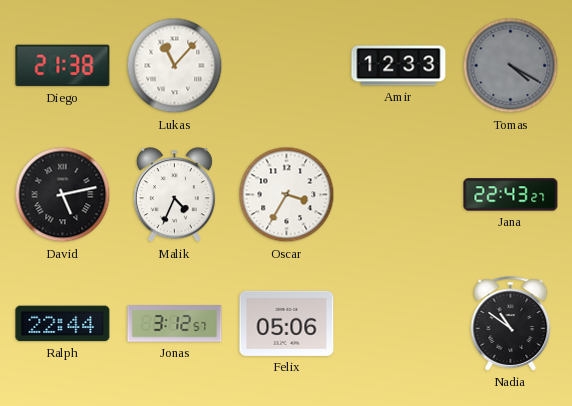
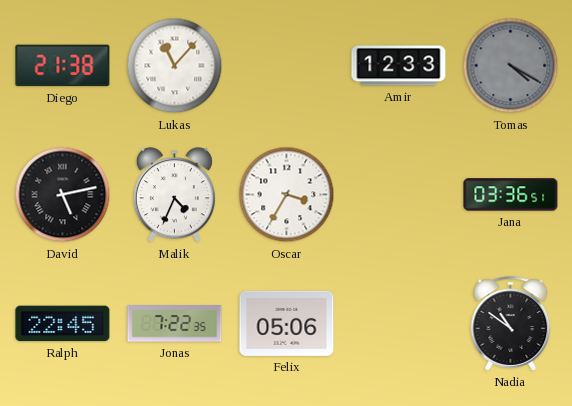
Jana: 22:43 -> 03:36
Ralph: 22:44 -> 22:45
Jonas: 3:12 -> 7:22
